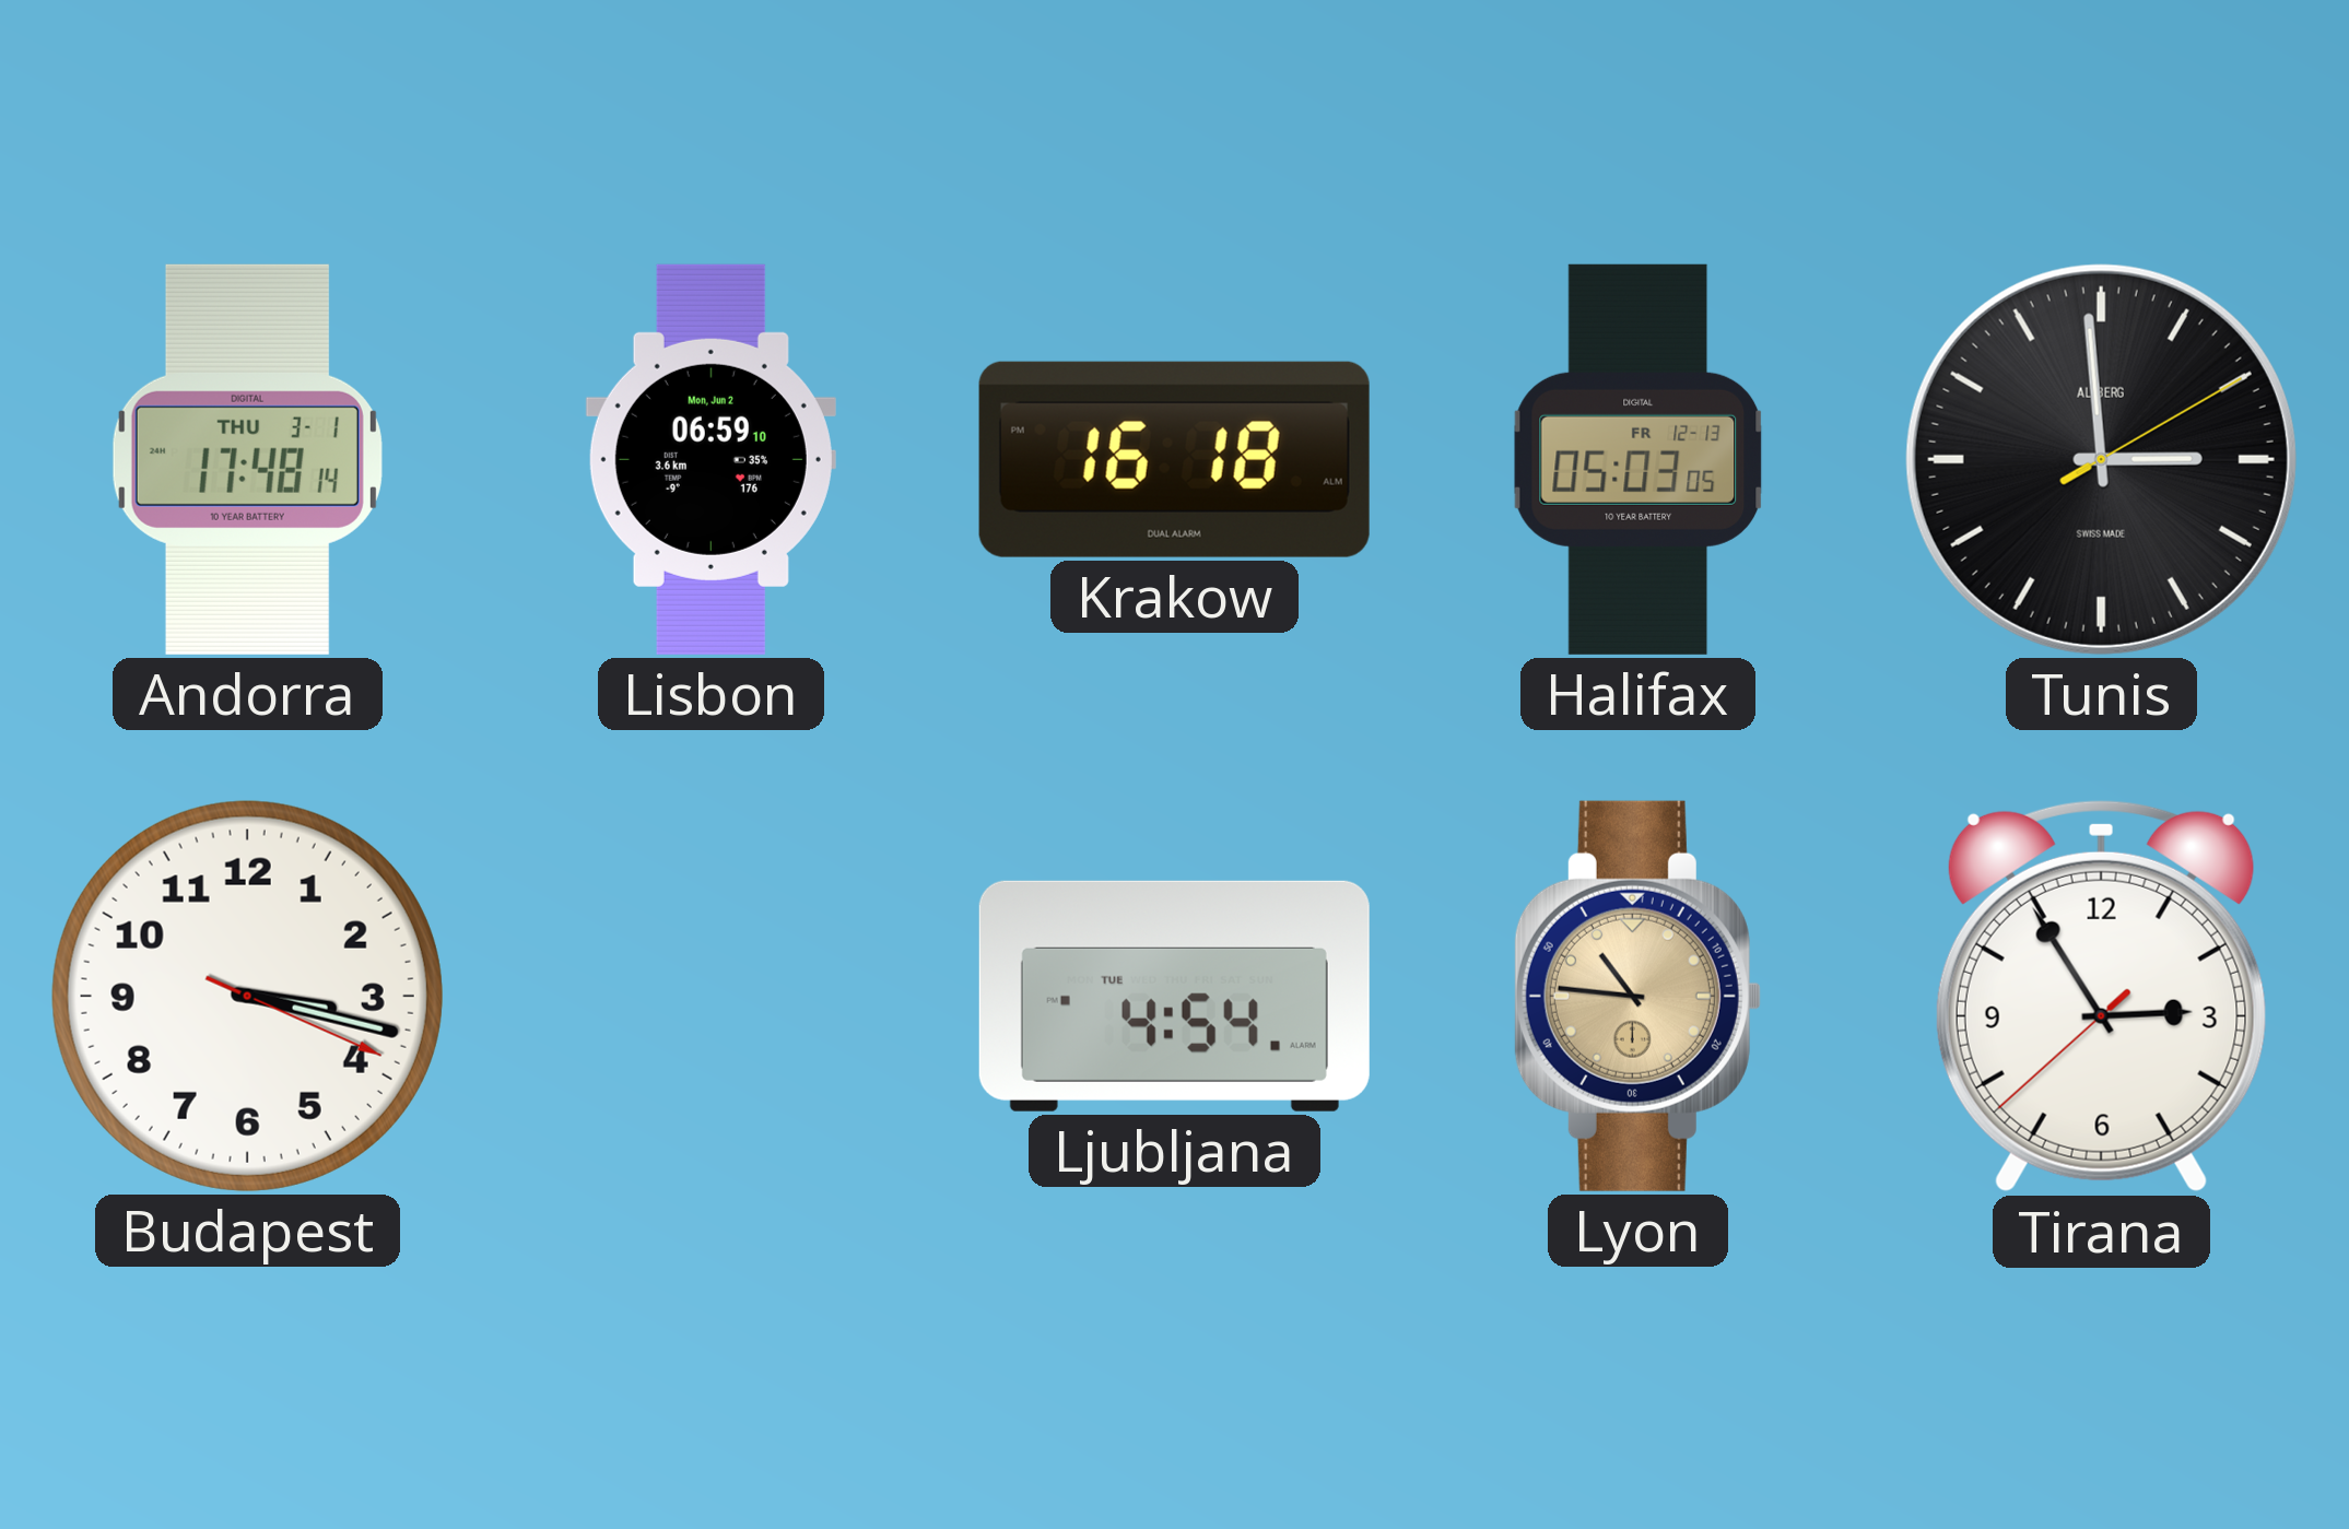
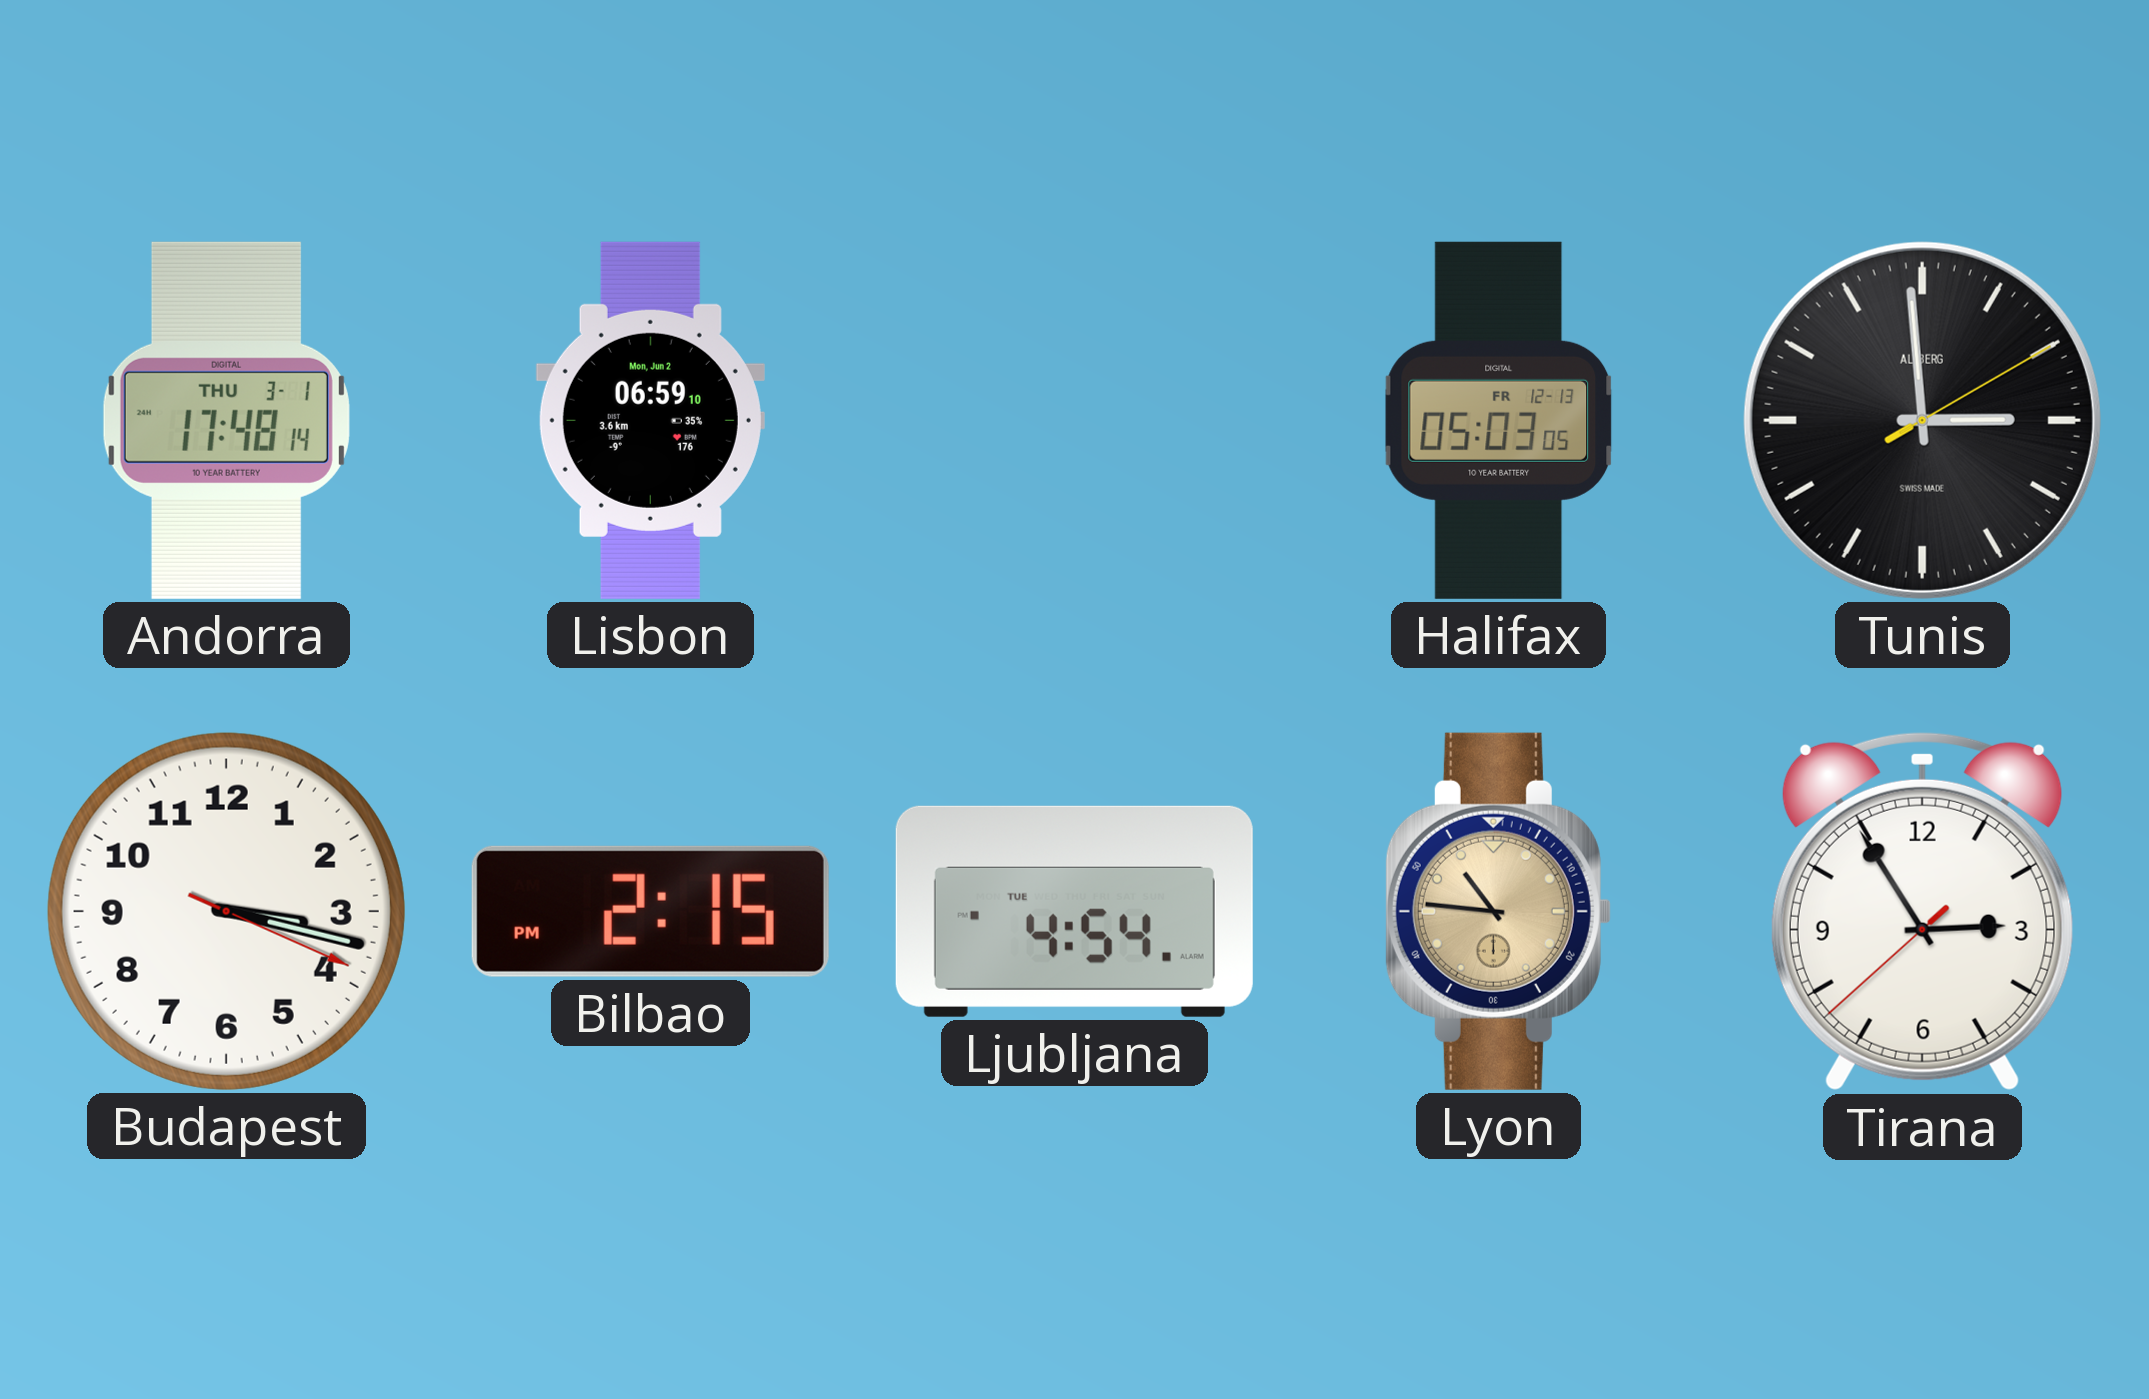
Krakow: 16:18 -> none
Bilbao: none -> 2:15
